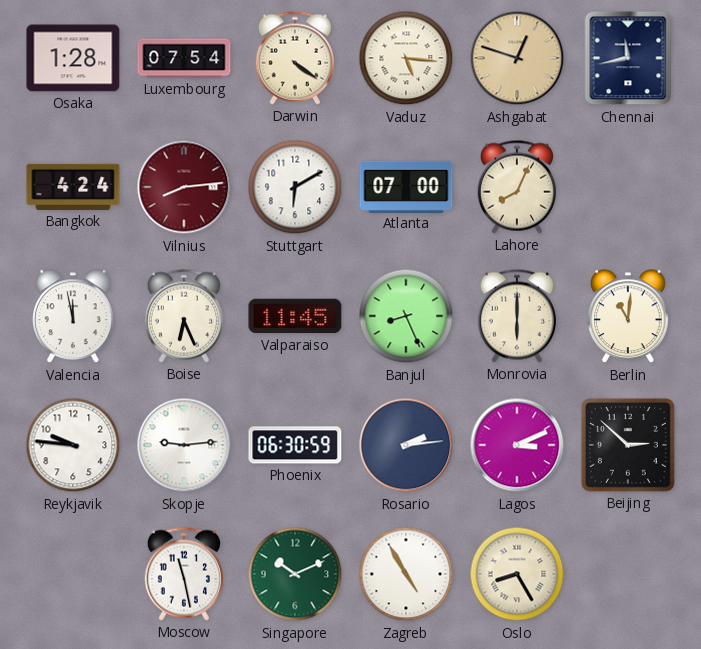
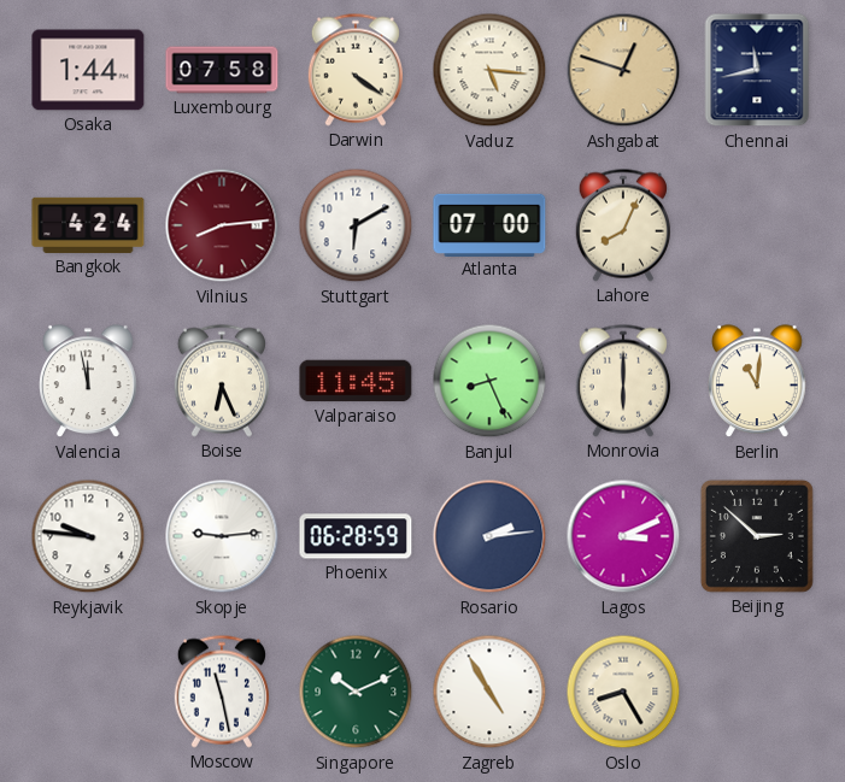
Osaka: 1:28 -> 1:44
Luxembourg: 07:54 -> 07:58
Phoenix: 06:30 -> 06:28
